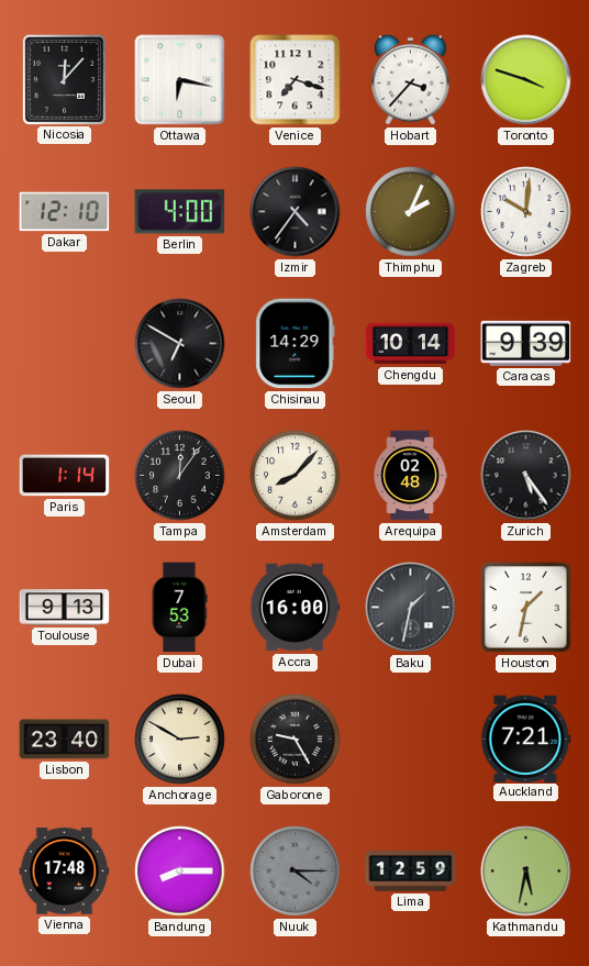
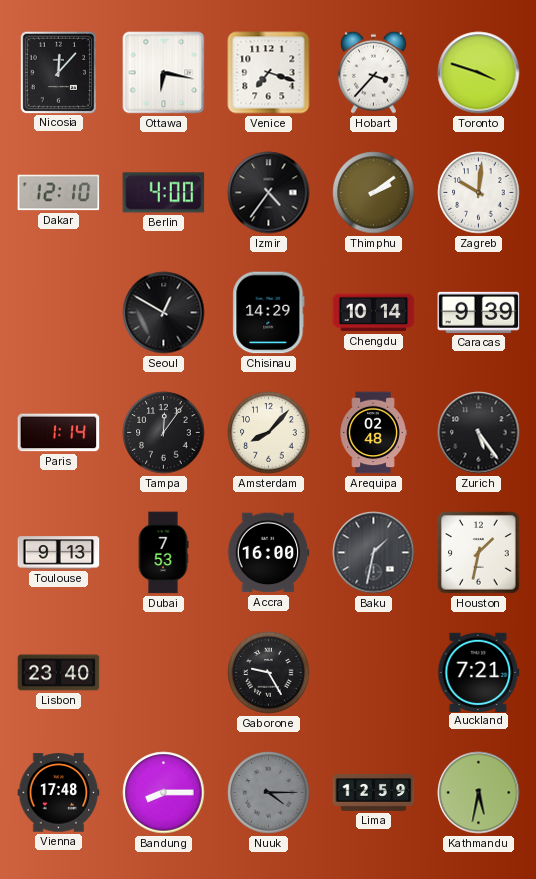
Thimphu: 2:04 -> 2:09
Seoul: 6:50 -> 12:50
Anchorage: 2:50 -> none
